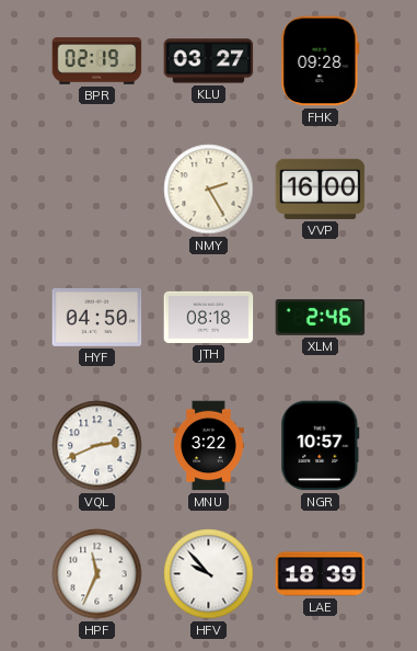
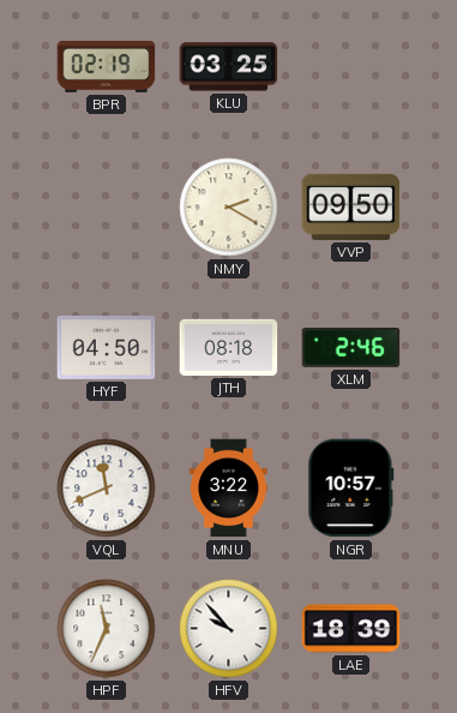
KLU: 03:27 -> 03:25
FHK: 09:28 -> none
NMY: 2:25 -> 2:20
VVP: 16:00 -> 09:50
VQL: 2:41 -> 11:41
